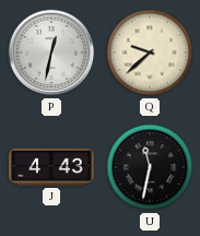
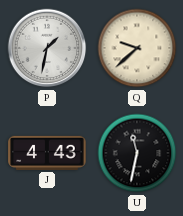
P: 12:32 -> 1:32
